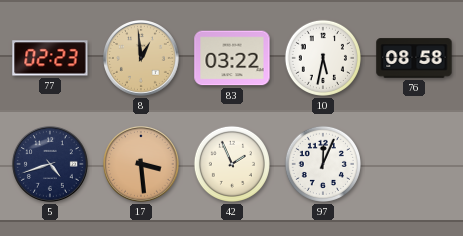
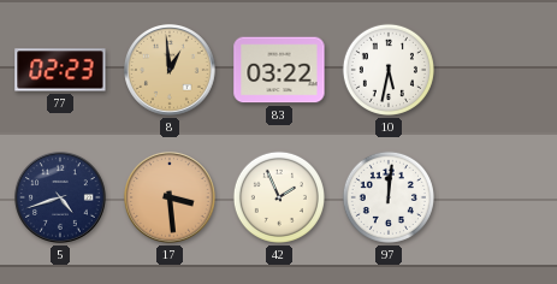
76: 08:58 -> none
97: 12:04 -> 12:01
